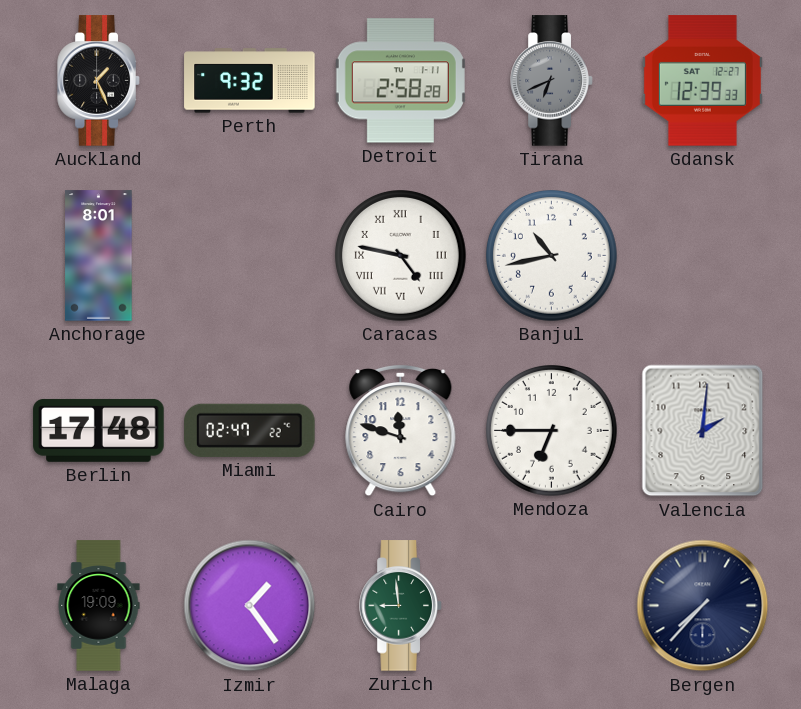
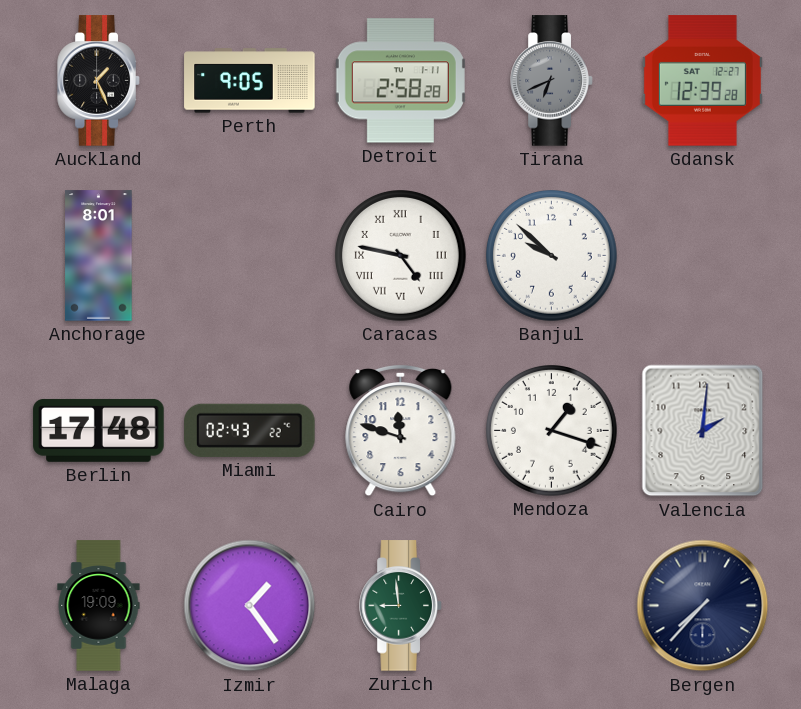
Perth: 9:32 -> 9:05
Gdansk: 12:39:33 -> 12:39:28
Banjul: 10:43 -> 9:52
Miami: 02:47 -> 02:43
Mendoza: 6:45 -> 1:18
